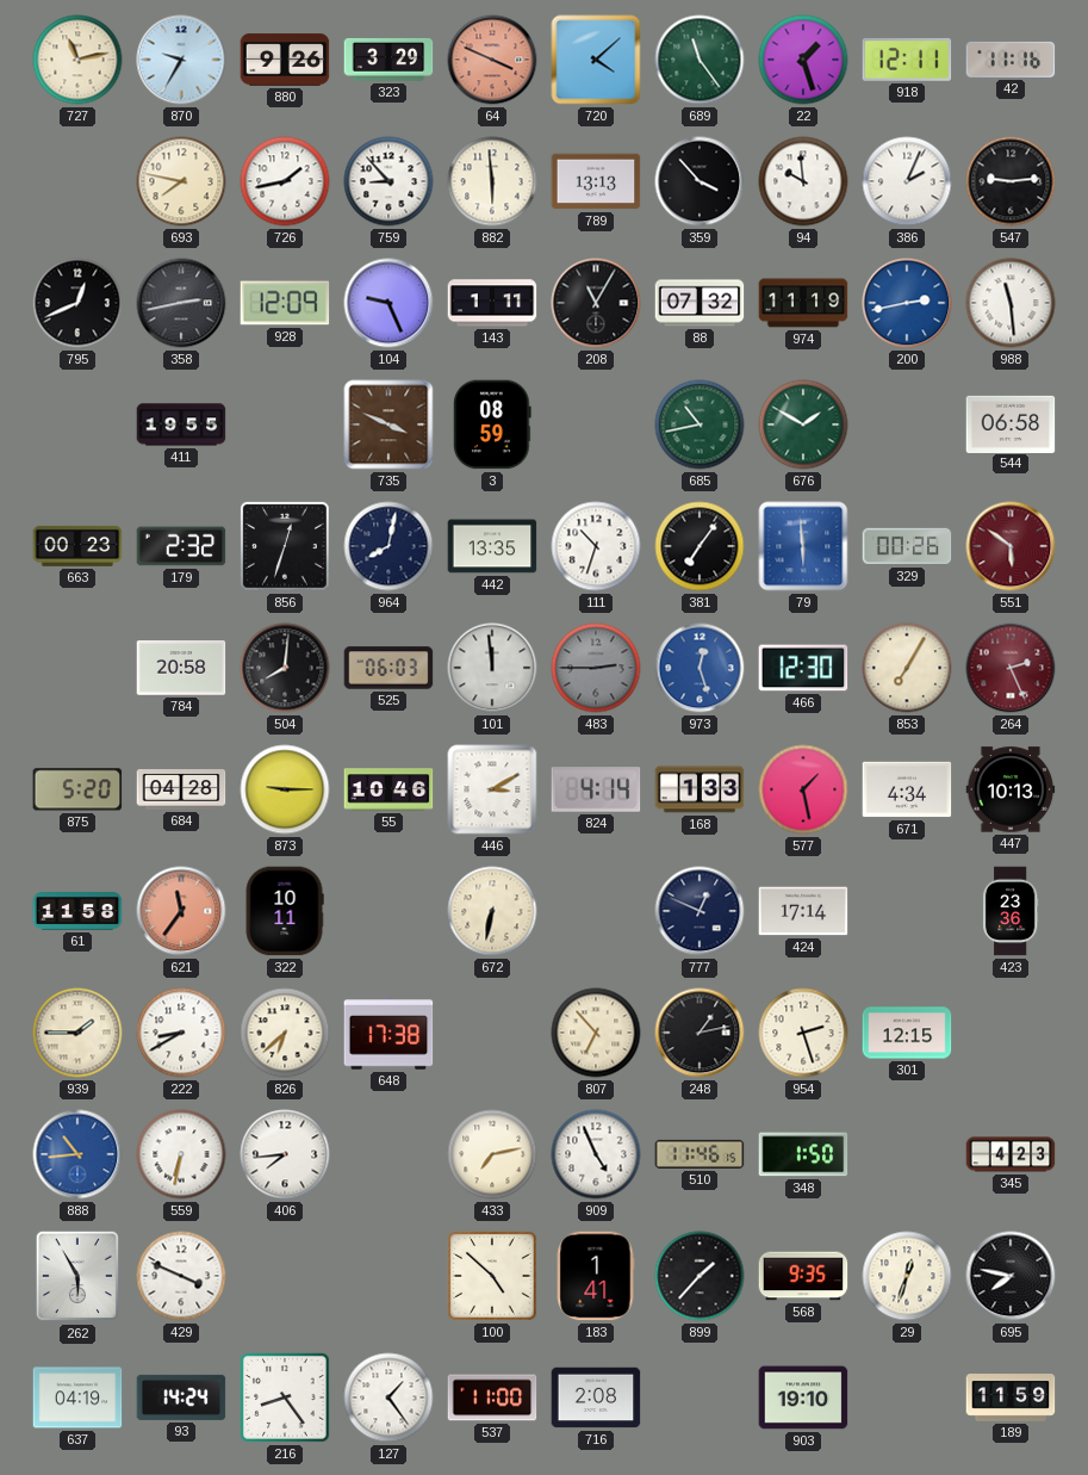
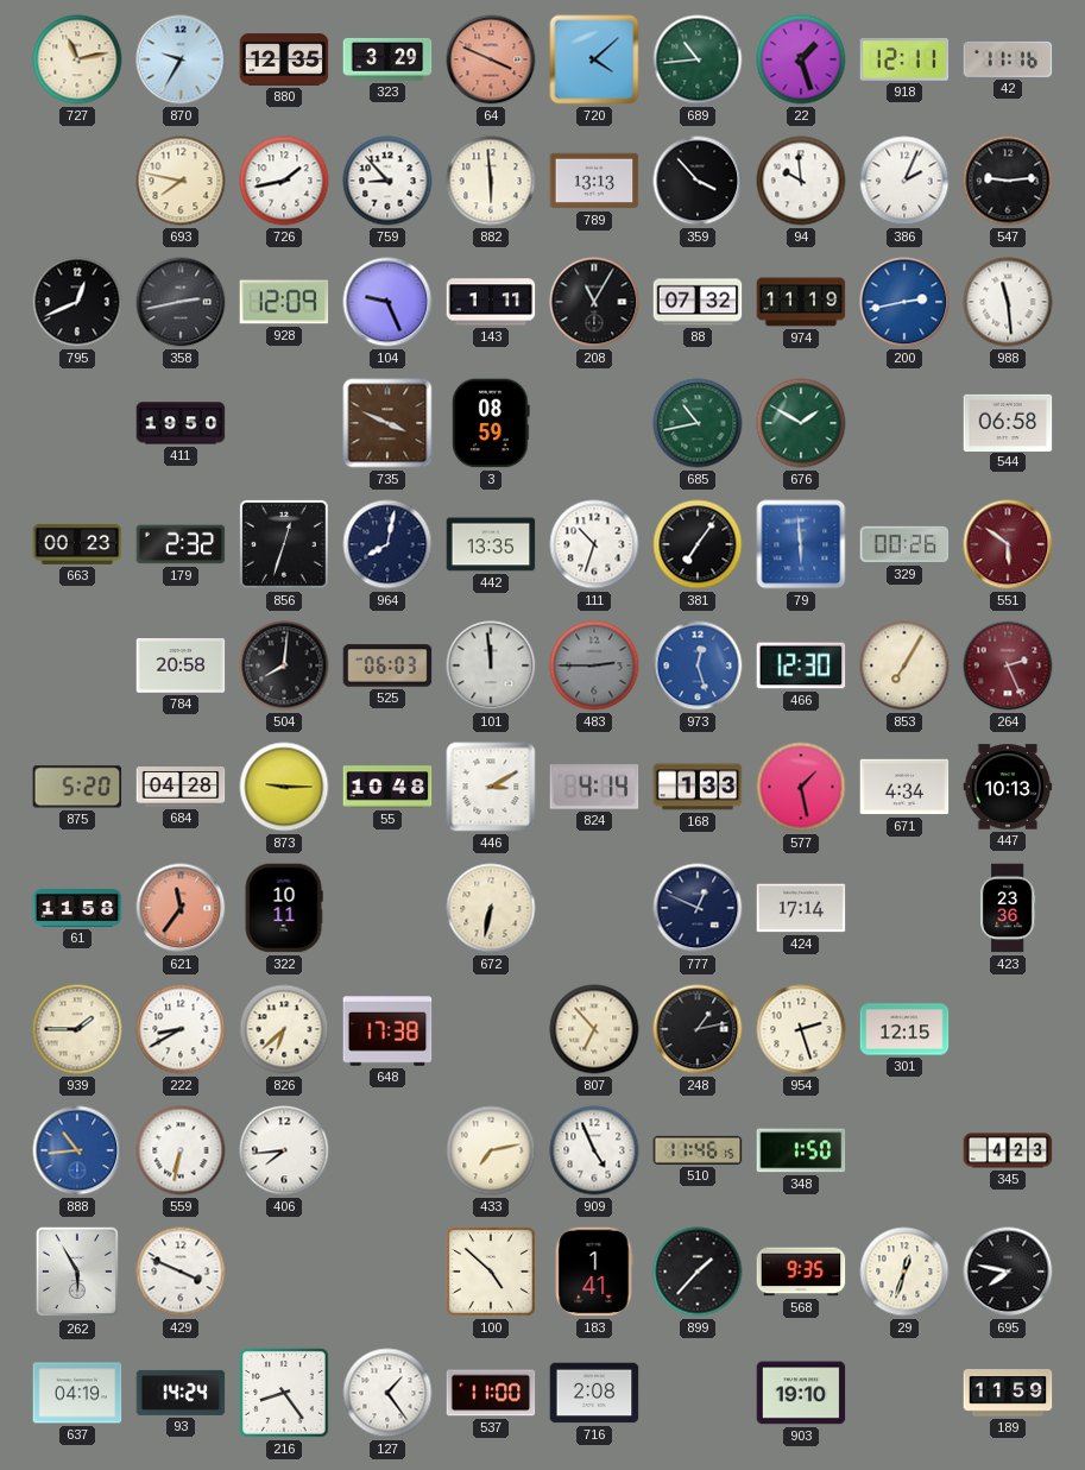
880: 9:26 -> 12:35
689: 11:24 -> 10:44
411: 19:55 -> 19:50
55: 10:46 -> 10:48
